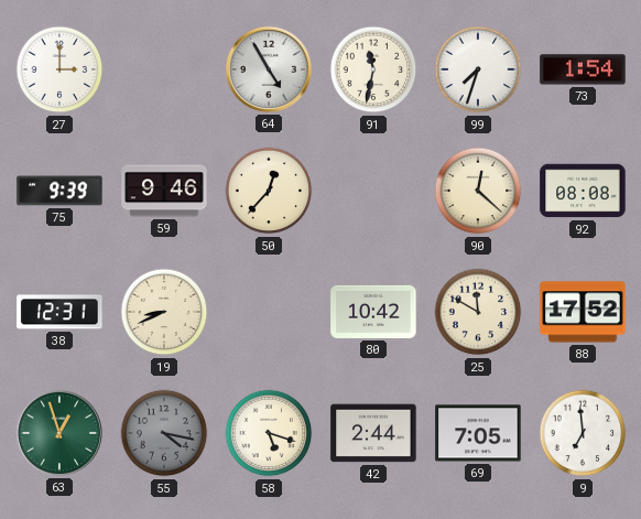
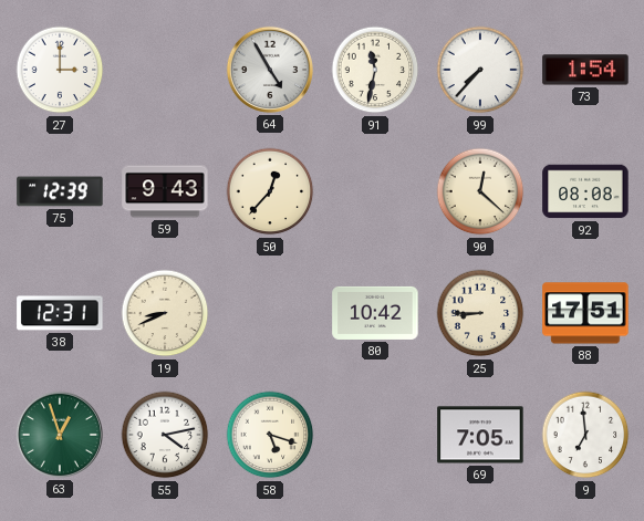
99: 7:33 -> 7:37
75: 9:39 -> 12:39
59: 9:46 -> 9:43
25: 11:50 -> 8:45
88: 17:52 -> 17:51
55: 4:17 -> 4:13
55 dial: grey -> white
42: 2:44 -> none
